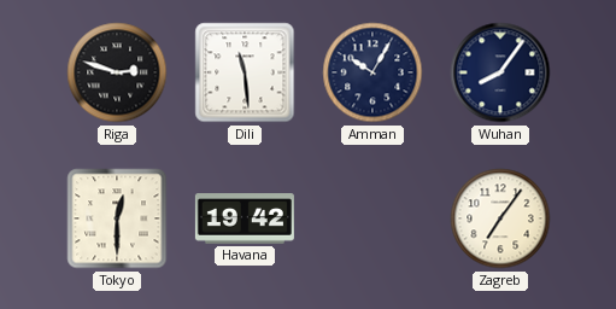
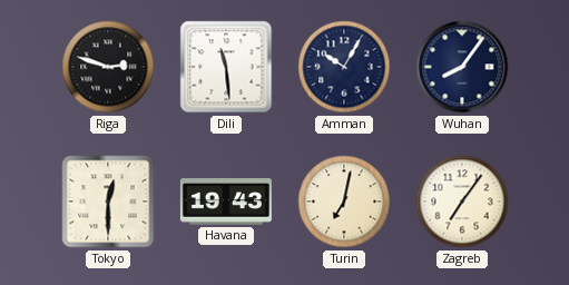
Havana: 19:42 -> 19:43
Turin: none -> 7:02
